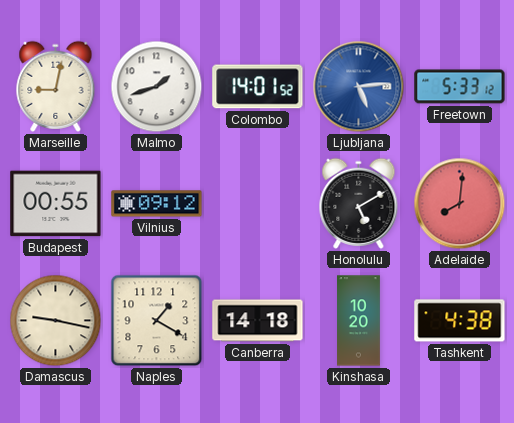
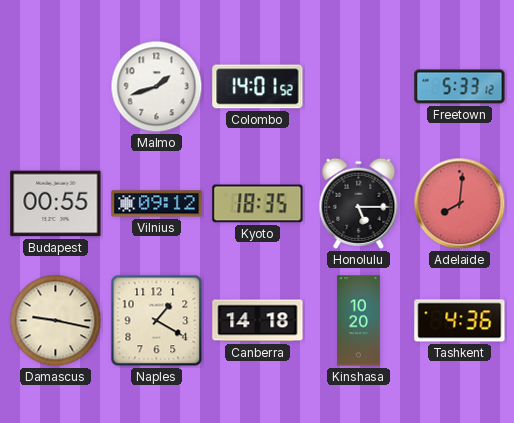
Marseille: 9:02 -> none
Ljubljana: 5:14 -> none
Kyoto: none -> 18:35
Honolulu: 5:10 -> 5:15
Tashkent: 4:38 -> 4:36
